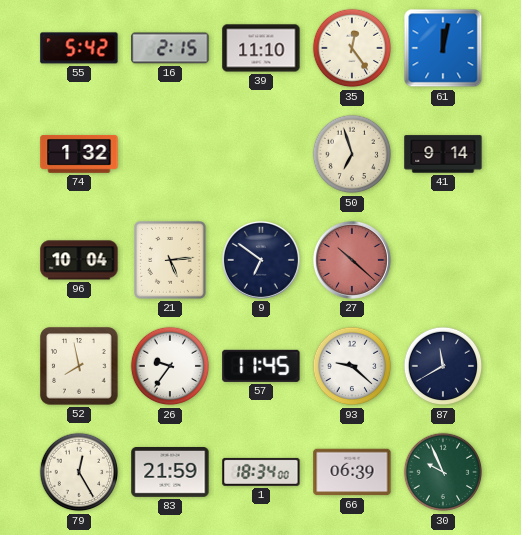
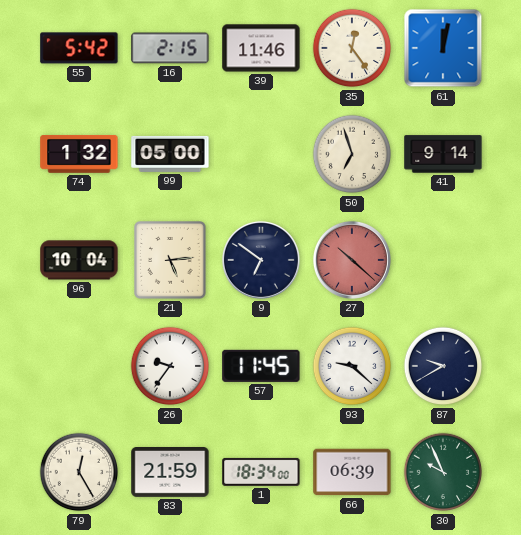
39: 11:10 -> 11:46
99: none -> 05:00
52: 7:58 -> none
87: 11:40 -> 9:40
